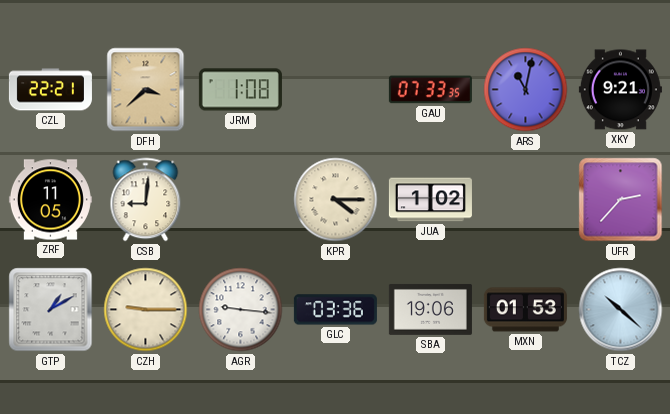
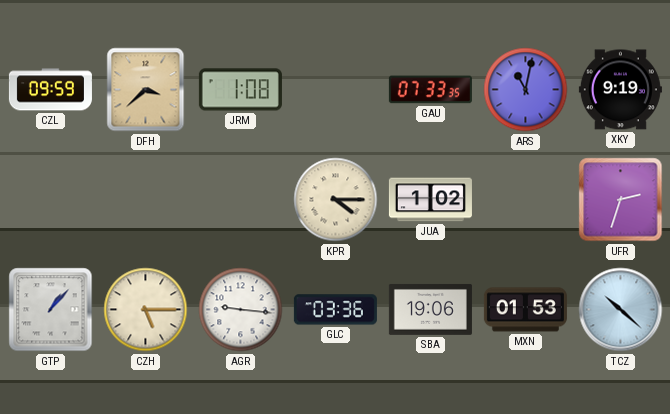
CZL: 22:21 -> 09:59
XKY: 9:21 -> 9:19
ZRF: 11:05 -> none
CSB: 9:01 -> none
UFR: 2:37 -> 2:33
GTP: 1:10 -> 1:07
CZH: 9:15 -> 5:15
